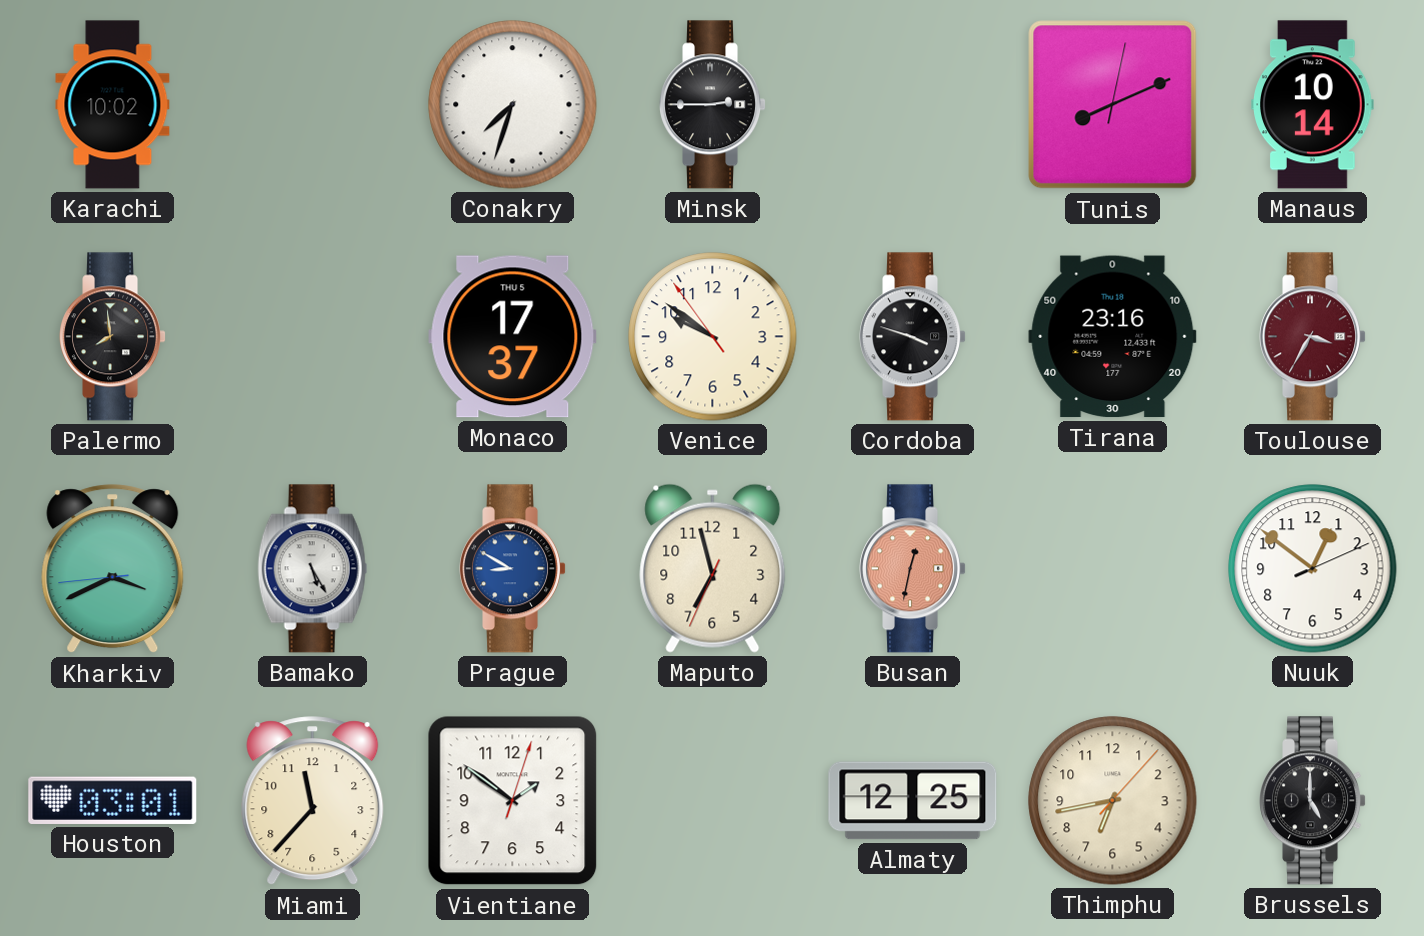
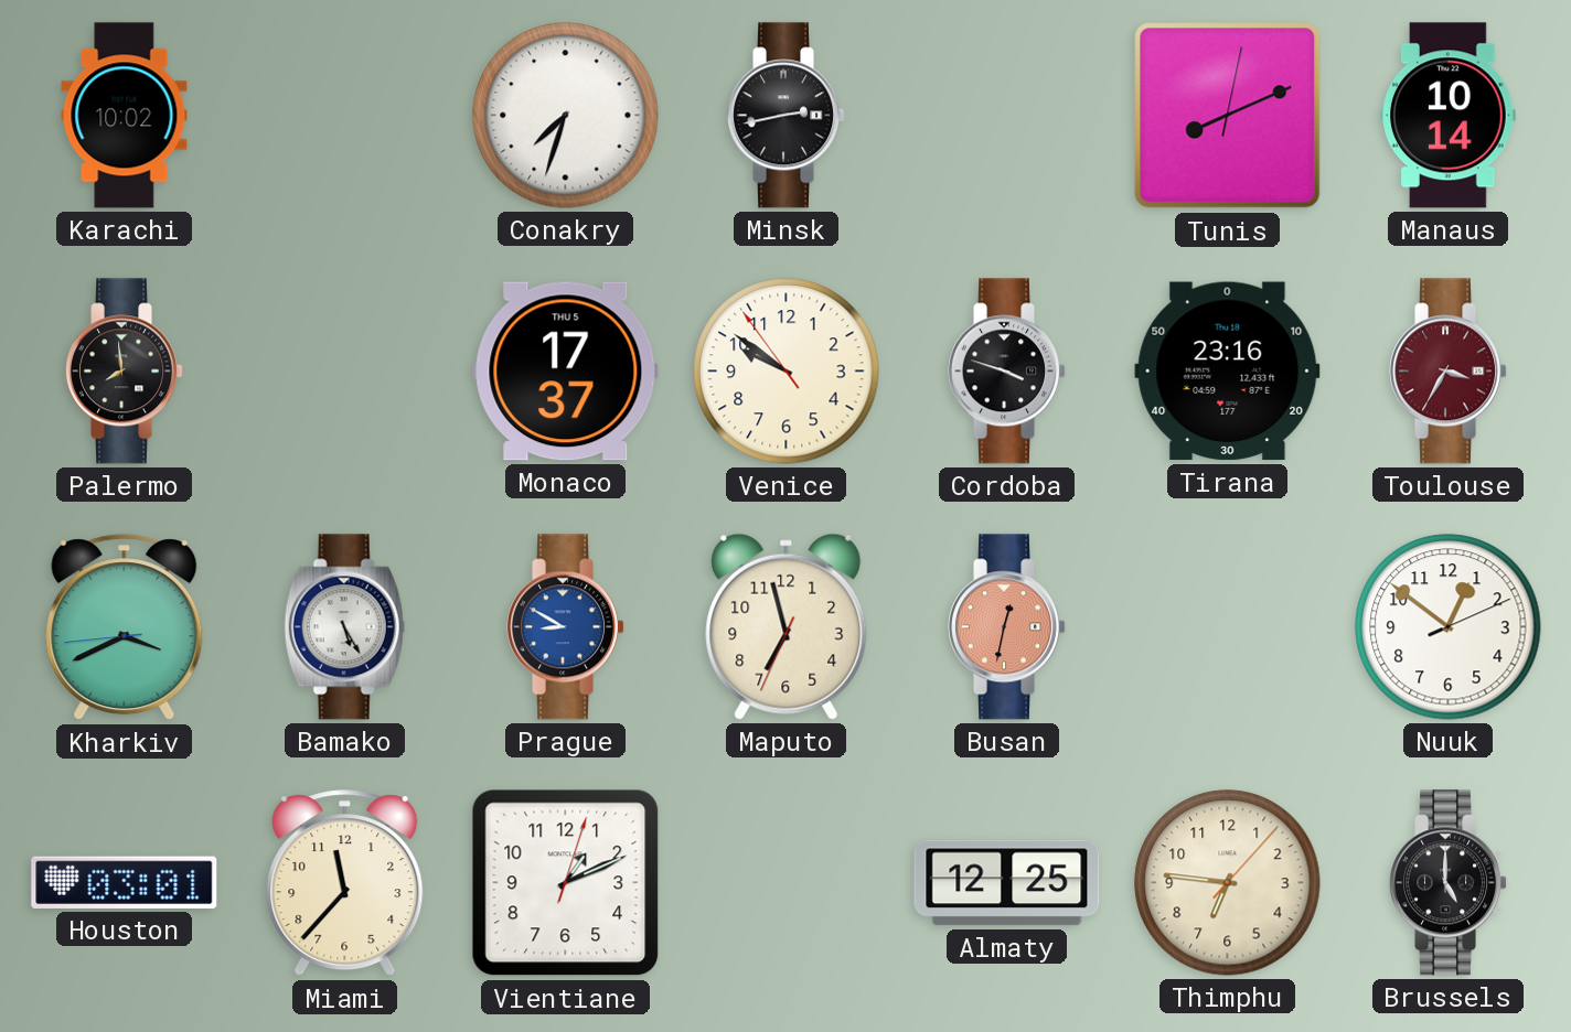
Minsk: 2:45 -> 2:43
Vientiane: 1:51 -> 1:11
Thimphu: 6:43 -> 6:46
